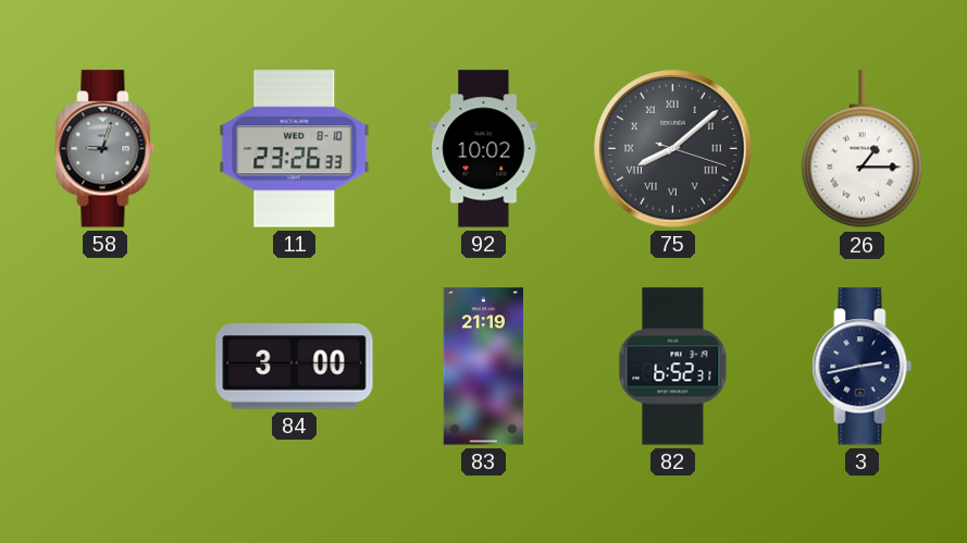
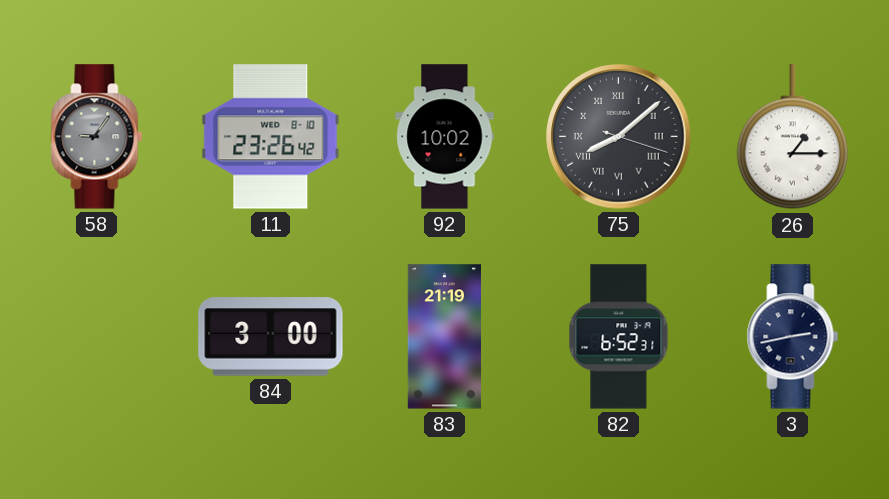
58: 9:03 -> 9:06
11: 23:26:33 -> 23:26:42
